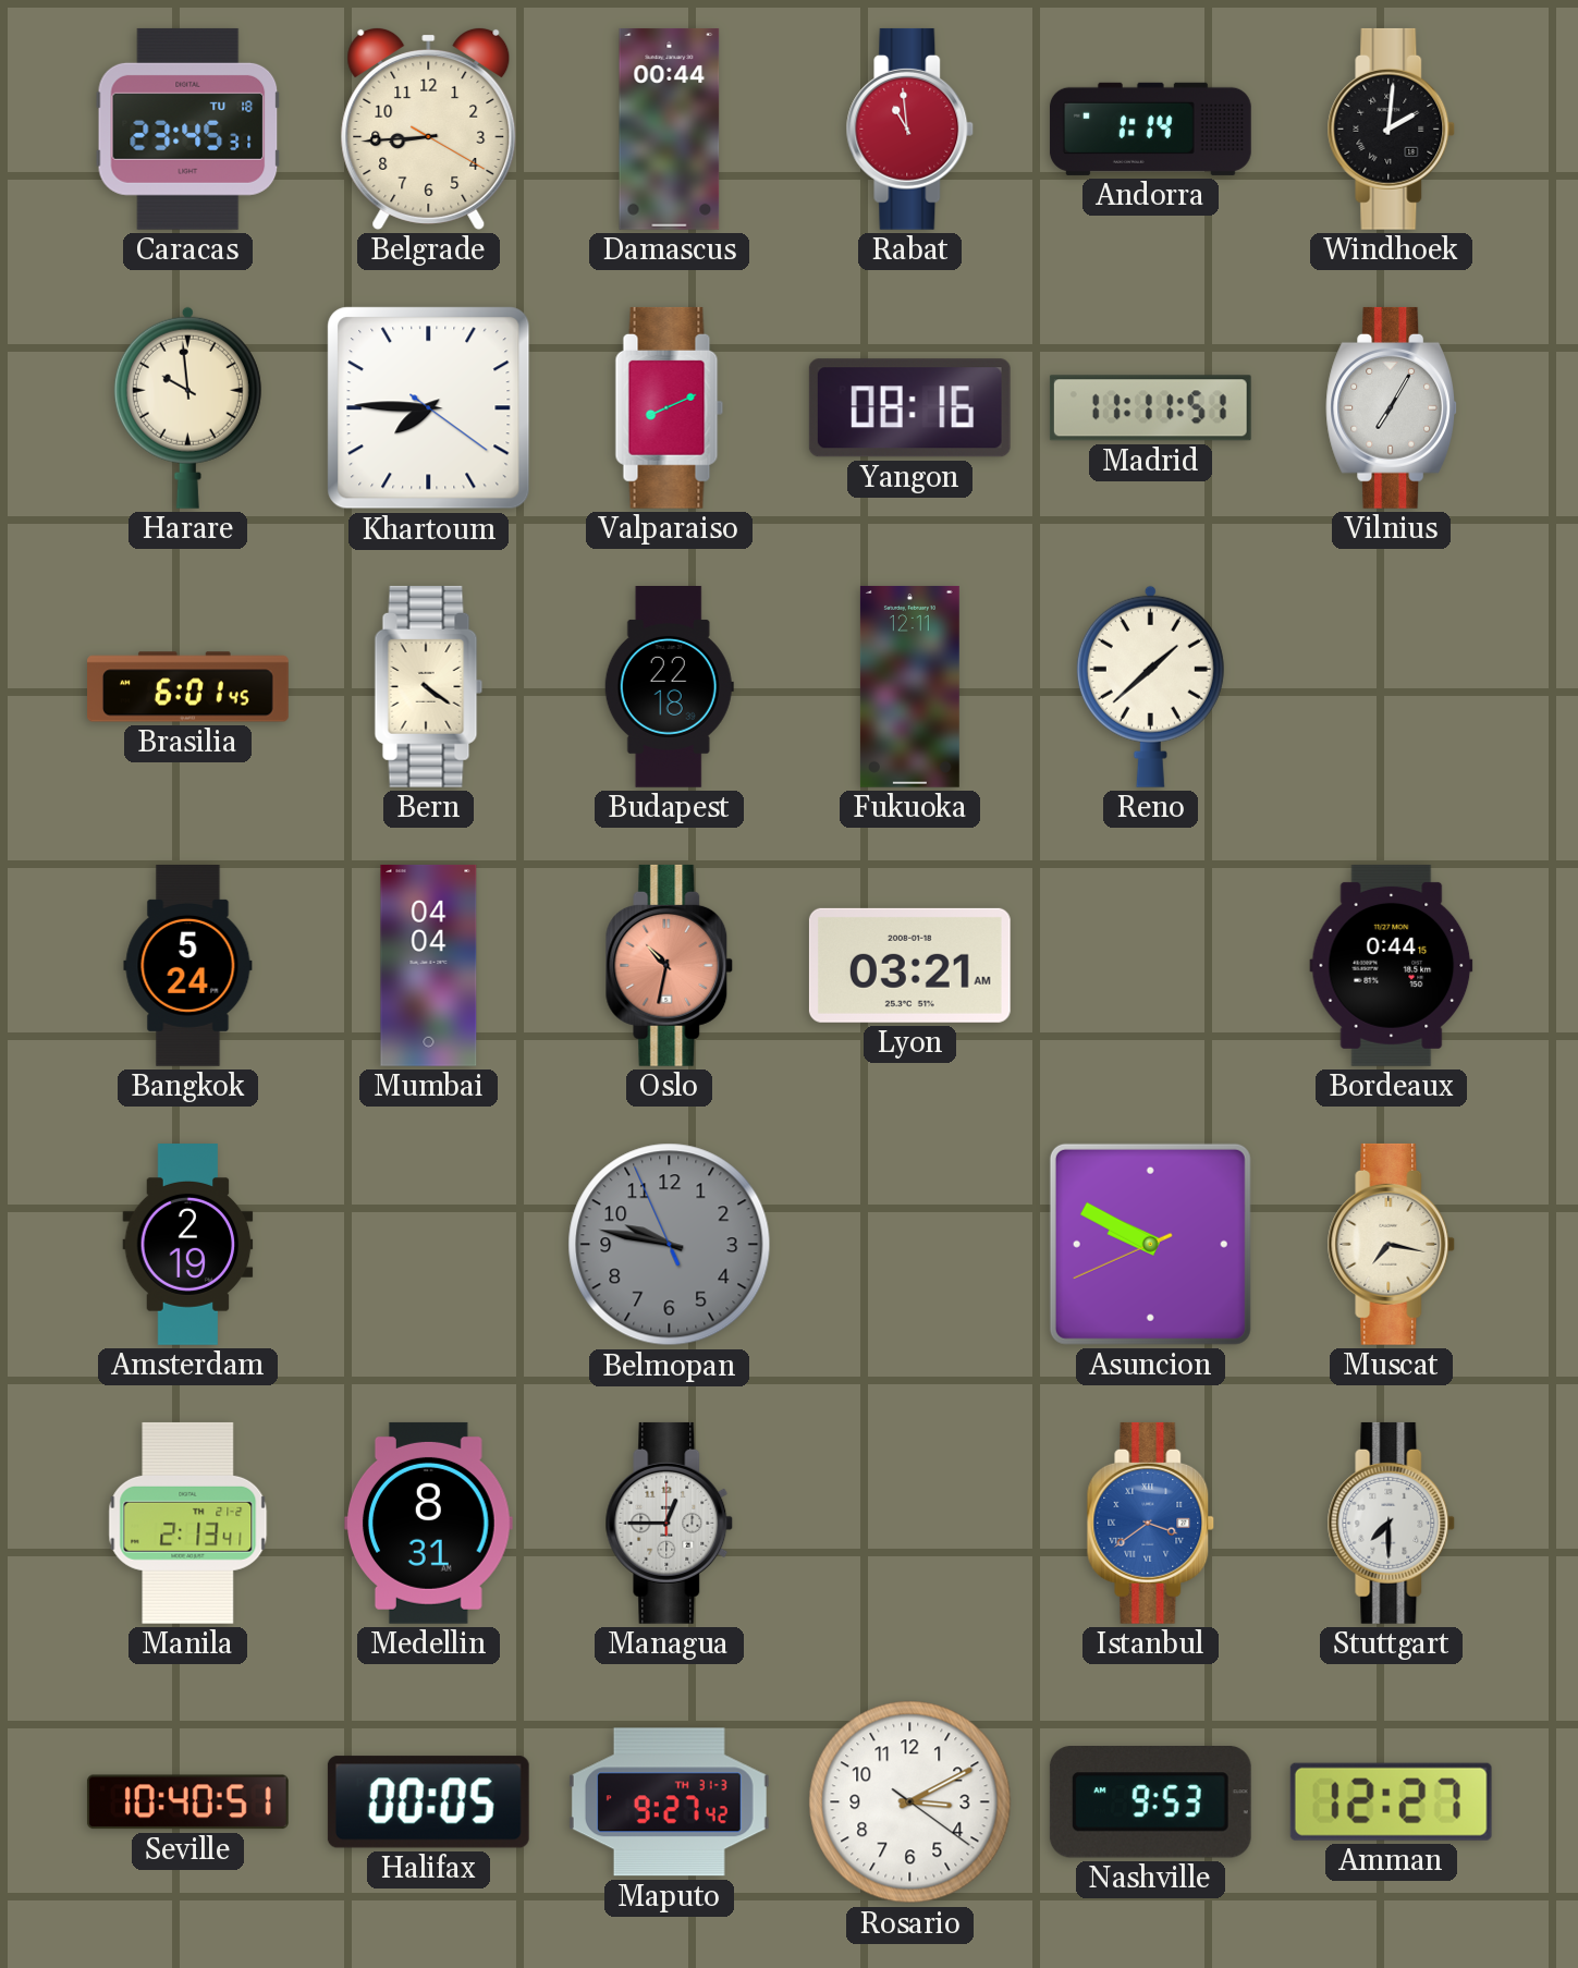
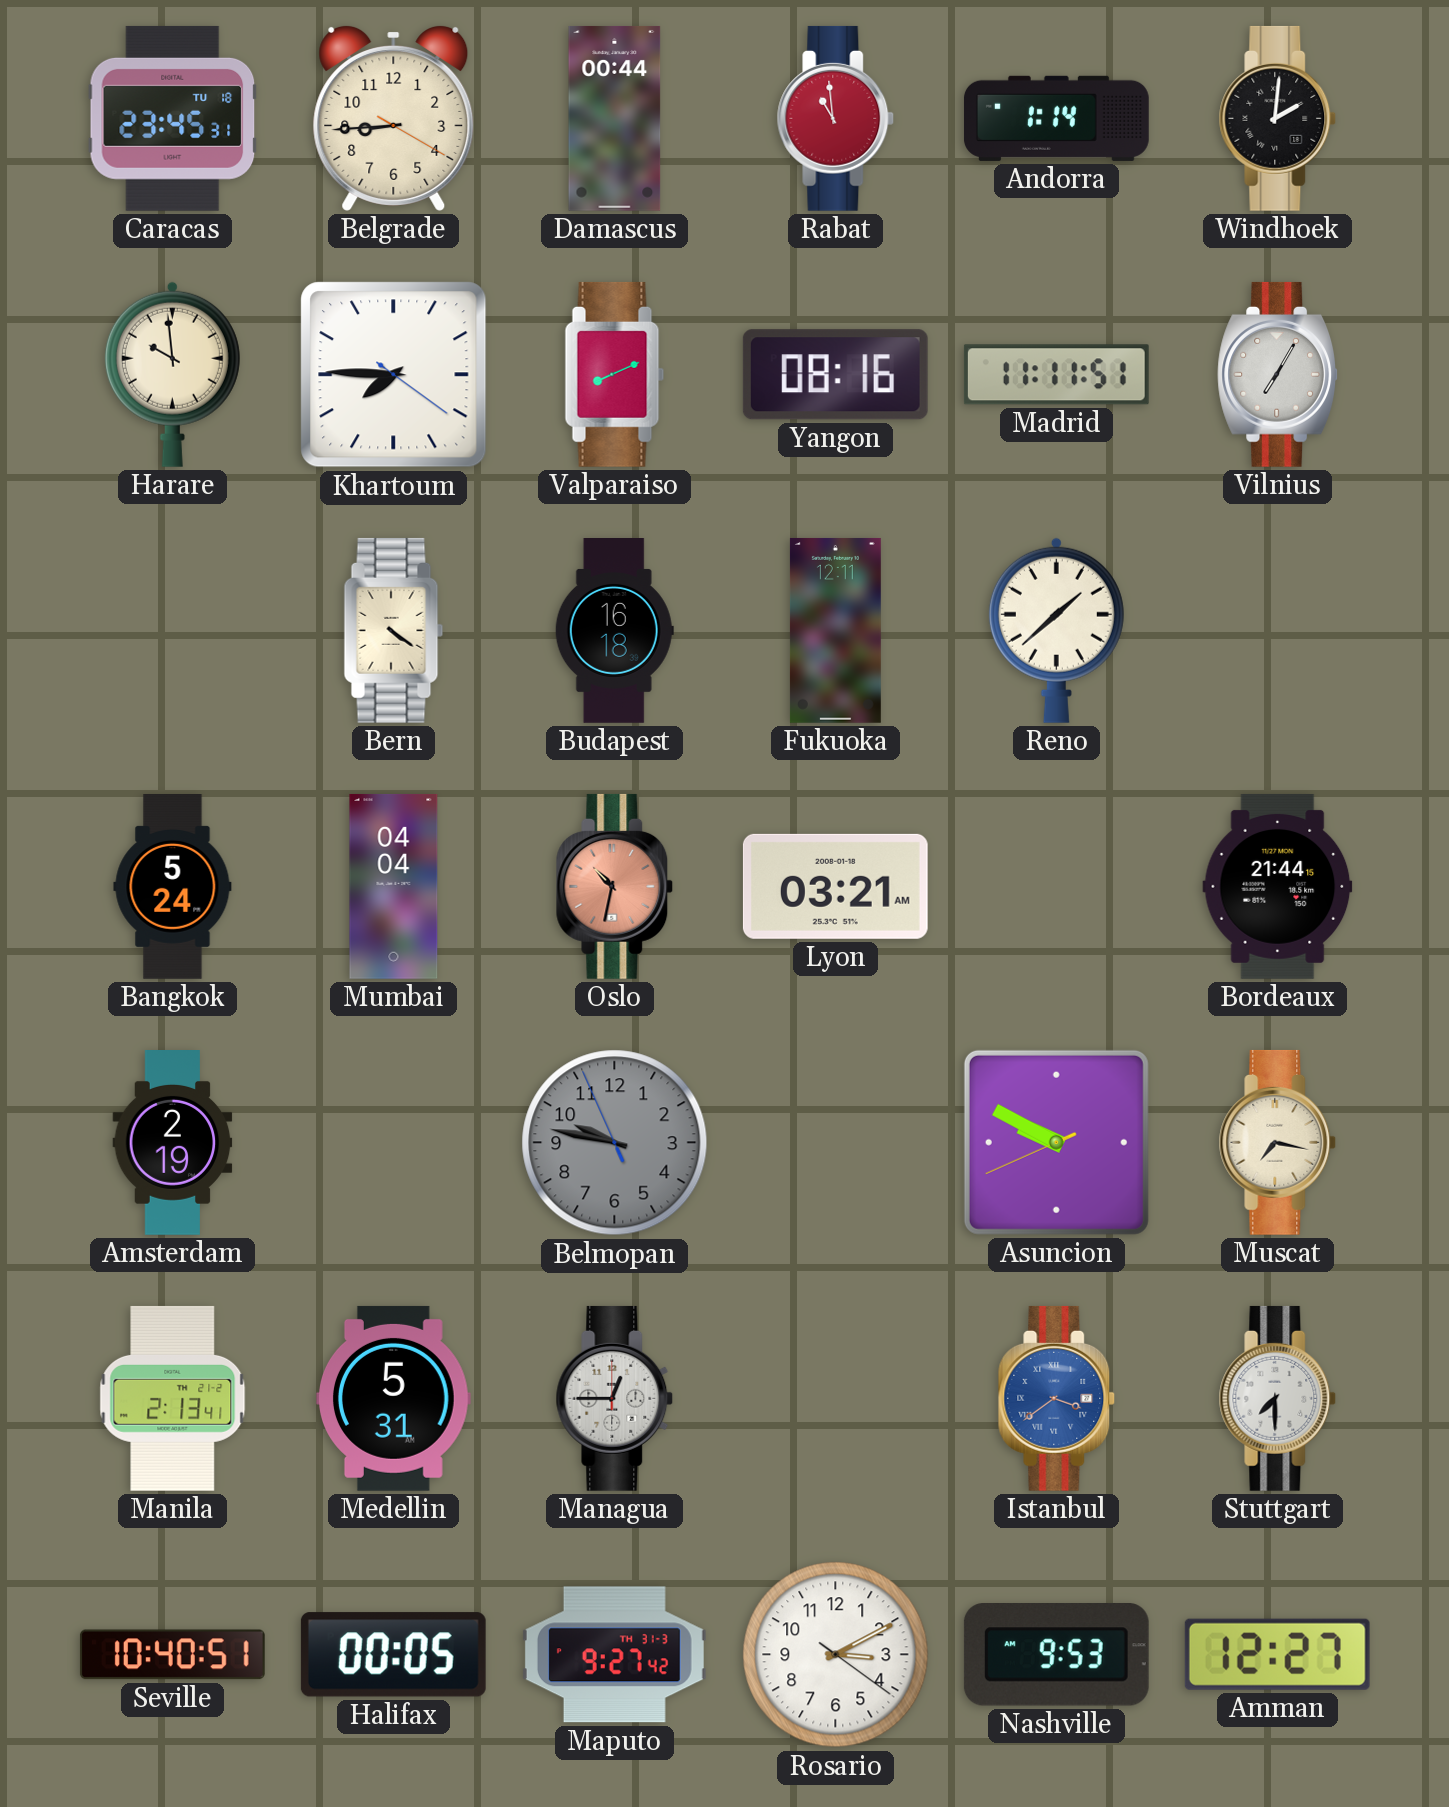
Brasilia: 6:01 -> none
Budapest: 22:18 -> 16:18
Bordeaux: 0:44 -> 21:44
Medellin: 8:31 -> 5:31
